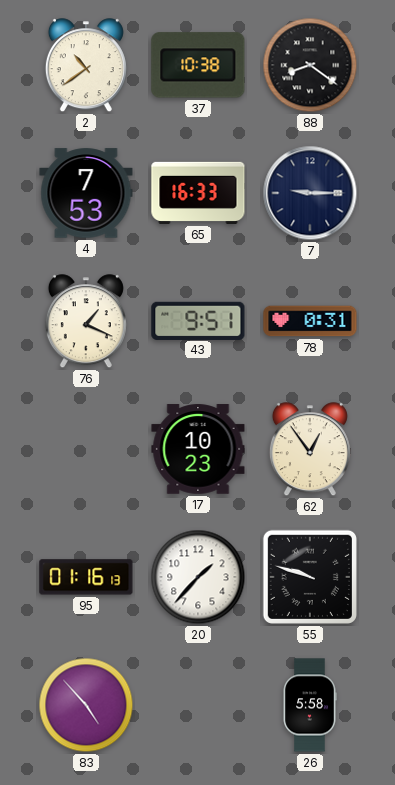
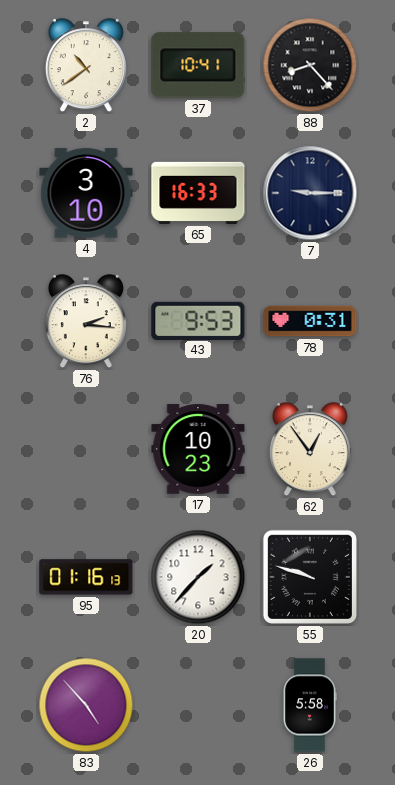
37: 10:38 -> 10:41
88: 8:21 -> 8:23
4: 7:53 -> 3:10
76: 1:19 -> 2:16
43: 9:51 -> 9:53
